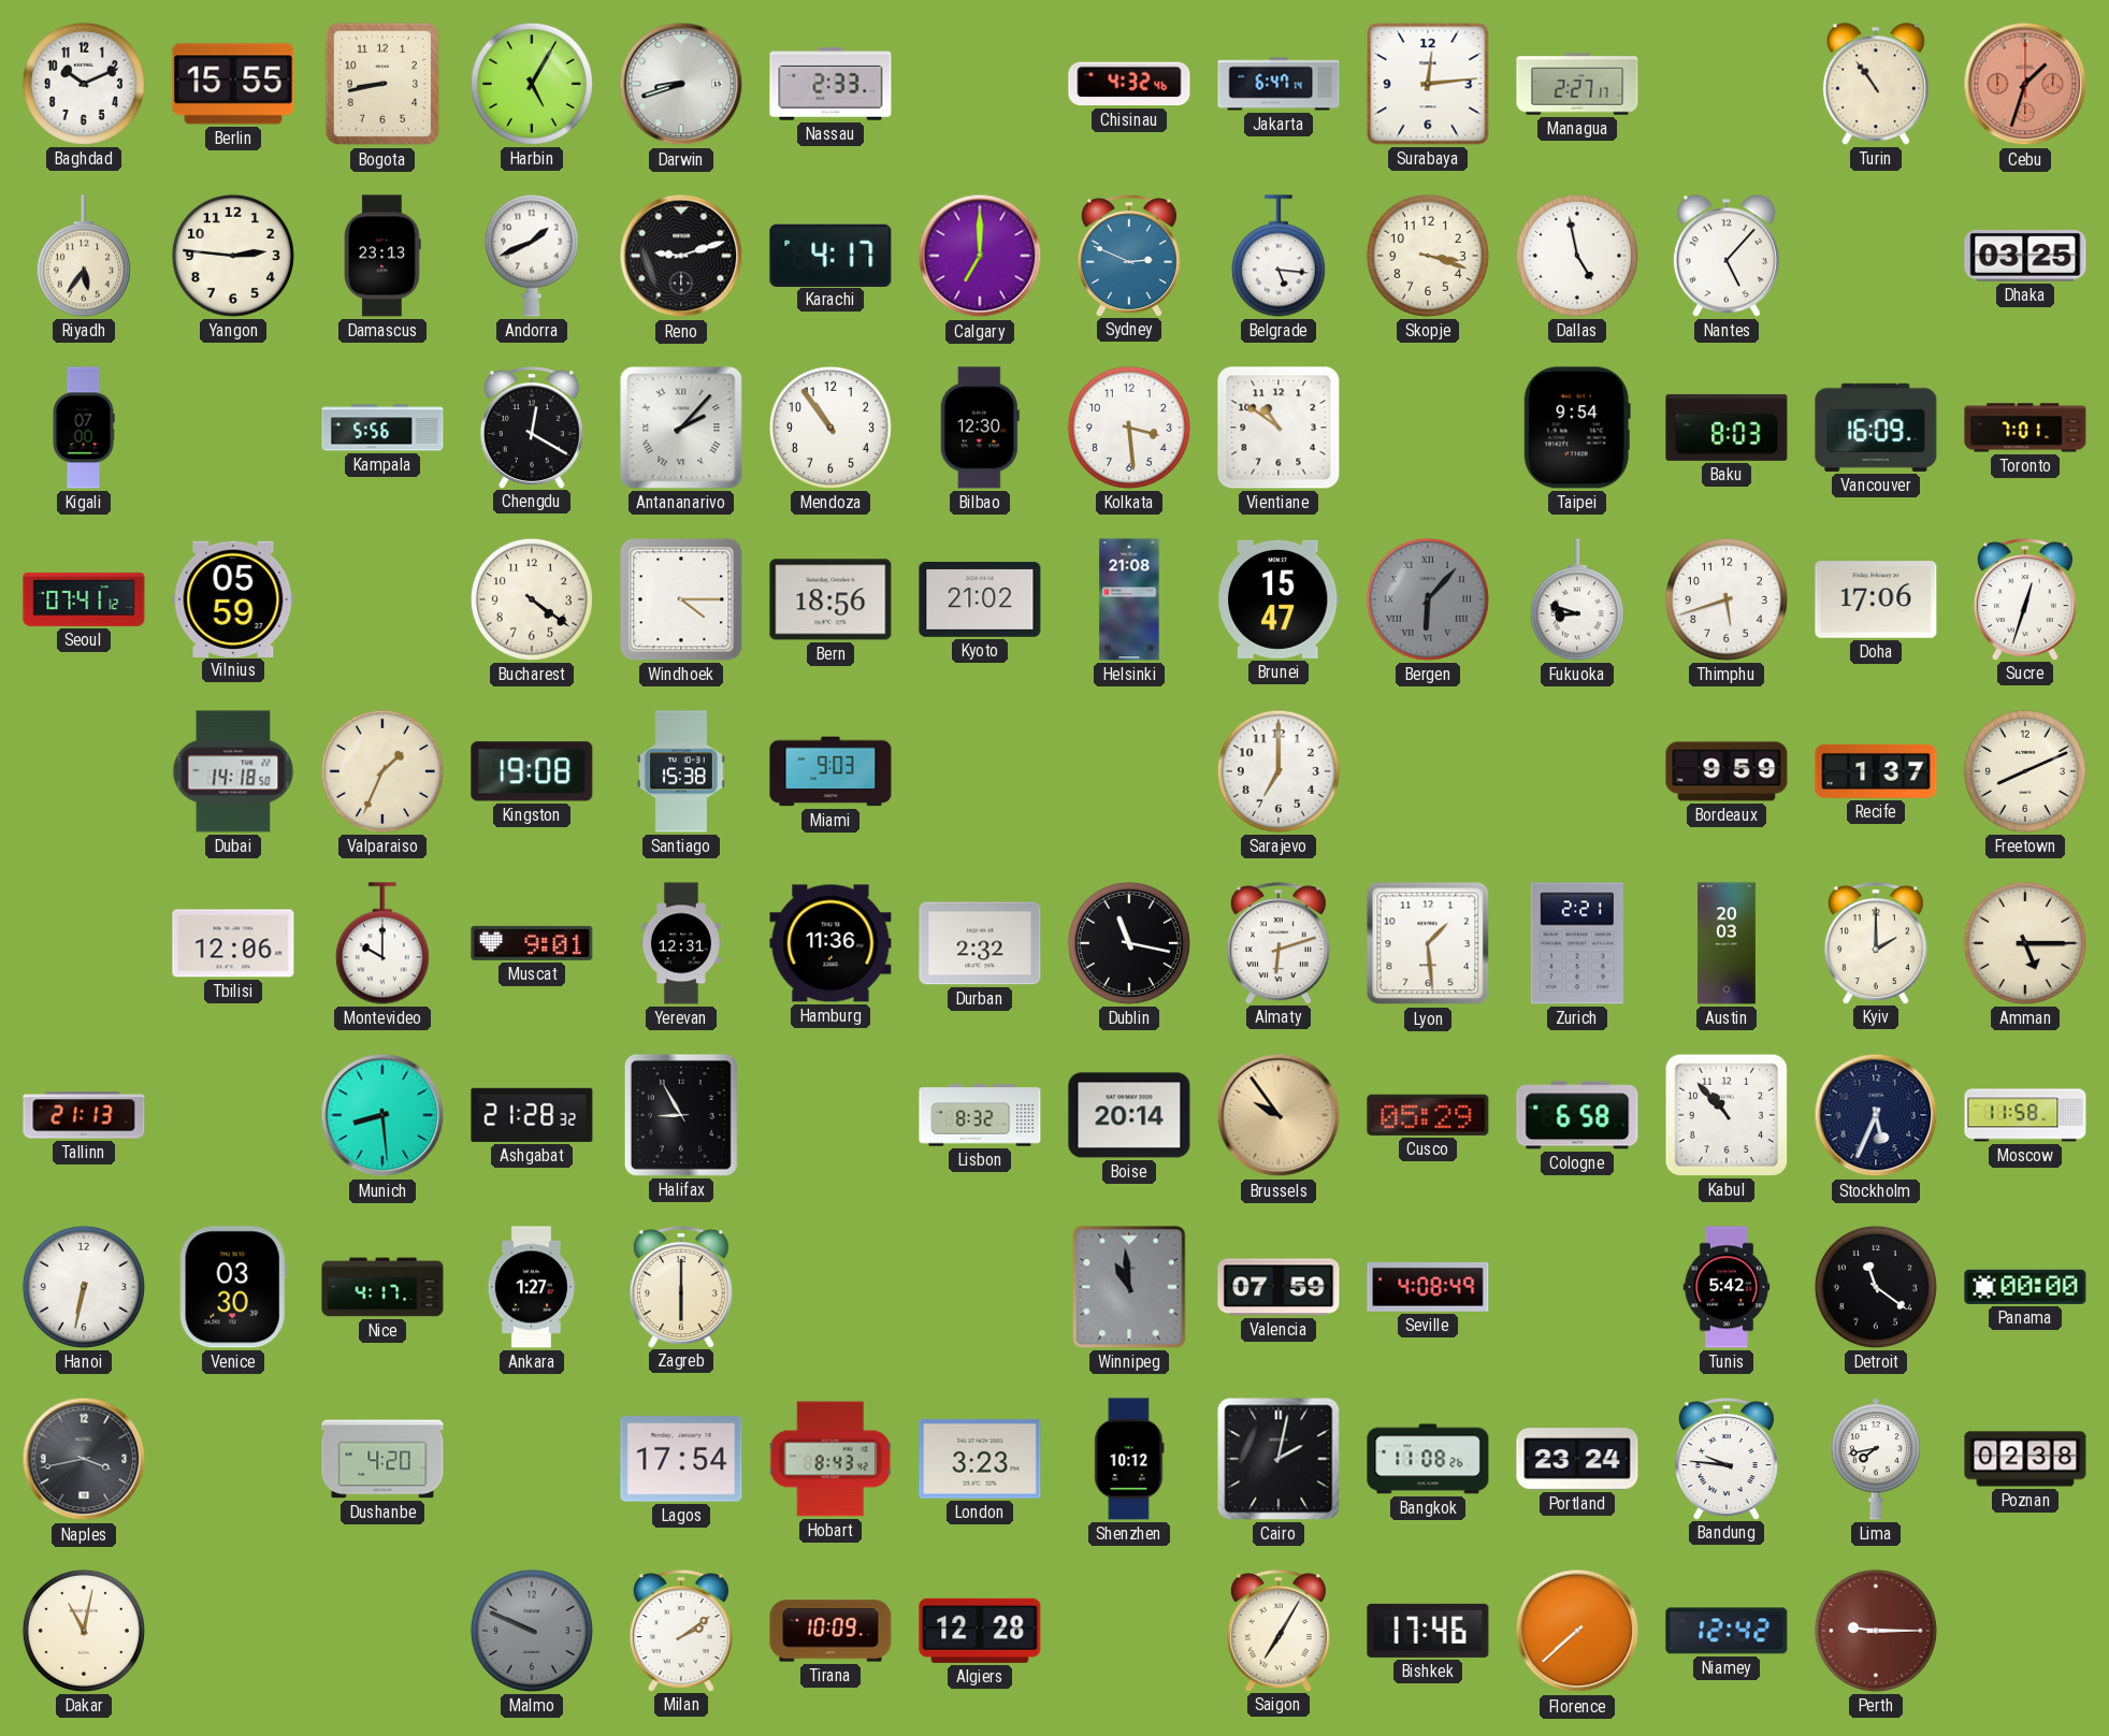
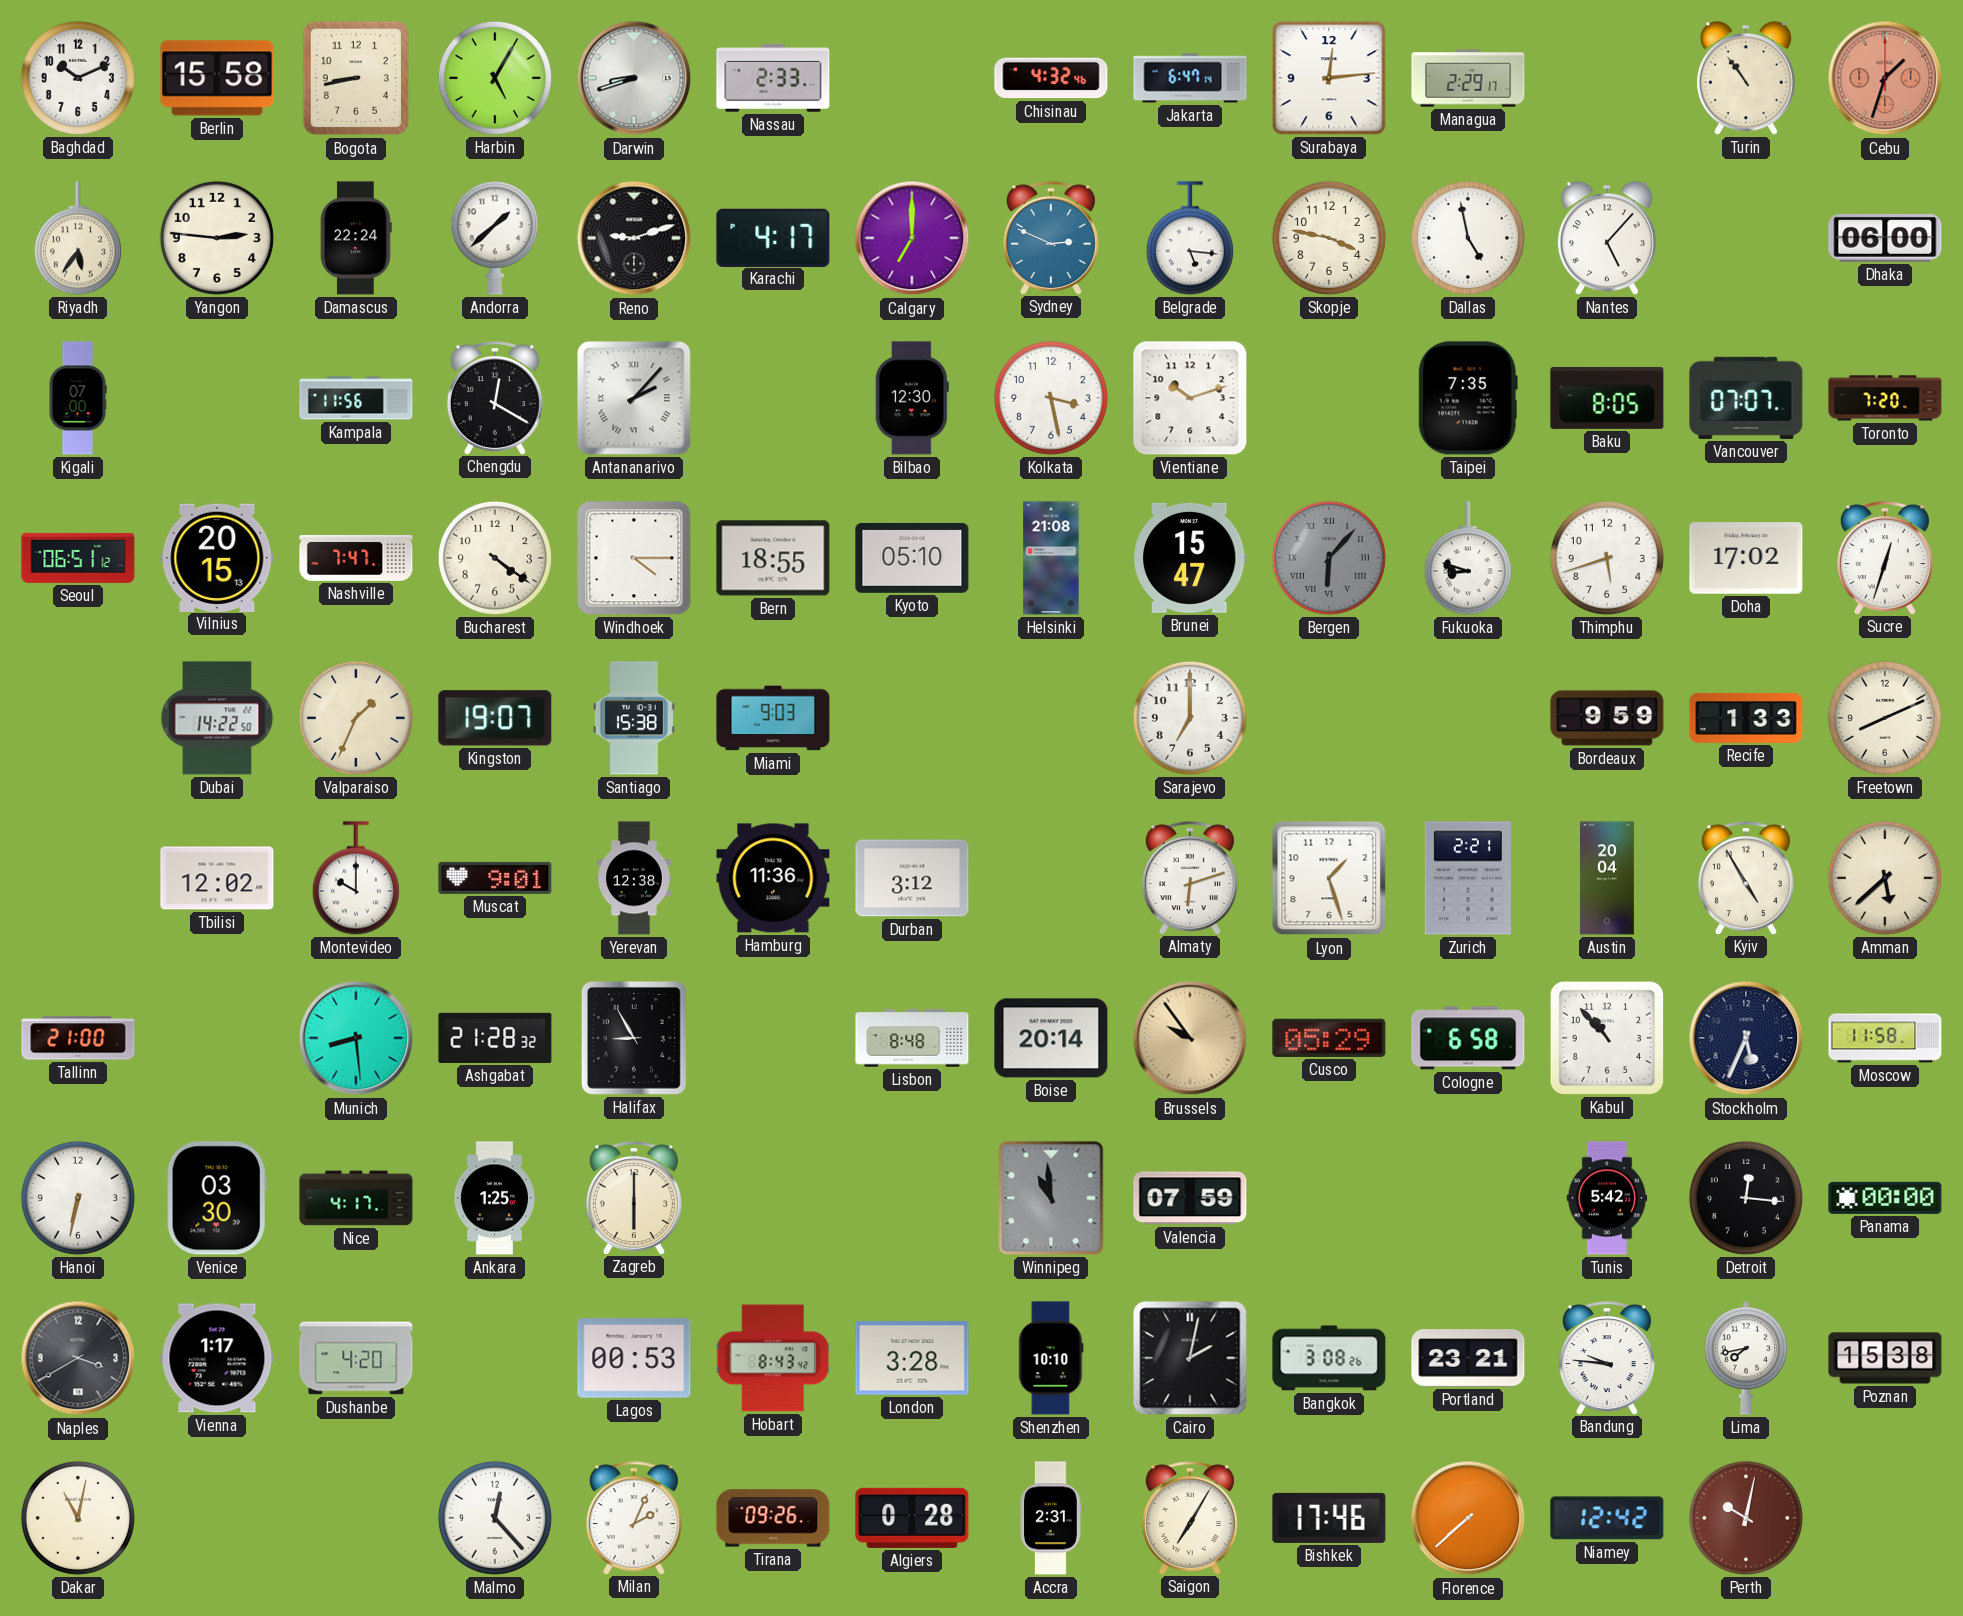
Berlin: 15:55 -> 15:58
Managua: 2:27 -> 2:29
Damascus: 23:13 -> 22:24
Andorra: 1:41 -> 1:38
Skopje: 3:18 -> 3:47
Dhaka: 03:25 -> 06:00
Kampala: 5:56 -> 11:56
Mendoza: 10:54 -> none
Kolkata: 3:29 -> 3:28
Vientiane: 10:51 -> 10:12
Taipei: 9:54 -> 7:35
Baku: 8:03 -> 8:05
Vancouver: 16:09 -> 07:07
Toronto: 7:01 -> 7:20
Seoul: 07:41 -> 06:51
Vilnius: 05:59 -> 20:15
Nashville: none -> 7:47
Bern: 18:56 -> 18:55
Kyoto: 21:02 -> 05:10
Doha: 17:06 -> 17:02
Dubai: 14:18 -> 14:22
Kingston: 19:08 -> 19:07
Recife: 1:37 -> 1:33
Tbilisi: 12:06 -> 12:02
Yerevan: 12:31 -> 12:38
Durban: 2:32 -> 3:12
Dublin: 11:17 -> none
Lyon: 1:29 -> 1:27
Austin: 20:03 -> 20:04
Kyiv: 2:00 -> 4:55
Amman: 5:15 -> 5:38
Tallinn: 21:13 -> 21:00
Lisbon: 8:32 -> 8:48
Ankara: 1:27 -> 1:25
Seville: 4:08 -> none
Detroit: 11:21 -> 12:16
Naples: 3:43 -> 3:40
Vienna: none -> 1:17
Lagos: 17:54 -> 00:53
London: 3:23 -> 3:28
Shenzhen: 10:12 -> 10:10
Bangkok: 11:08 -> 3:08
Portland: 23:24 -> 23:21
Poznan: 02:38 -> 15:38
Malmo: 9:49 -> 12:23
Malmo dial: grey -> white
Milan: 2:09 -> 2:04
Tirana: 10:09 -> 09:26
Algiers: 12:28 -> 0:28
Accra: none -> 2:31
Perth: 9:15 -> 10:02
